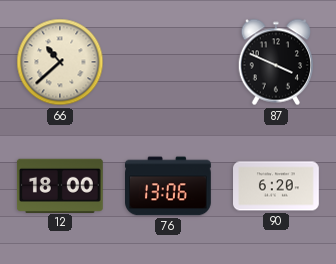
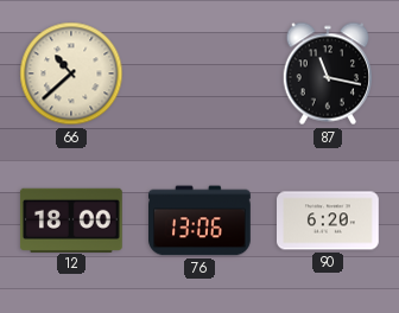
87: 3:49 -> 11:17
